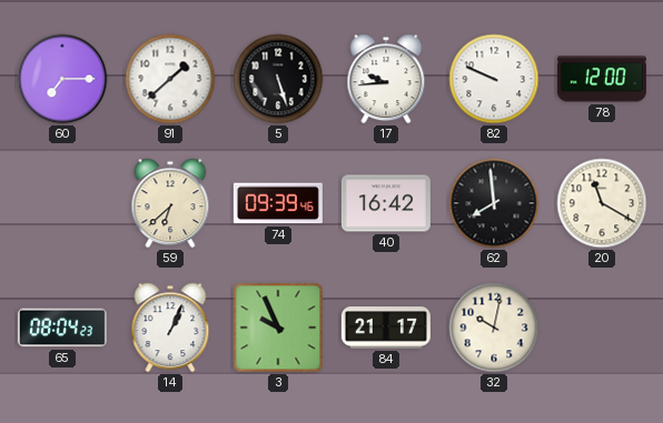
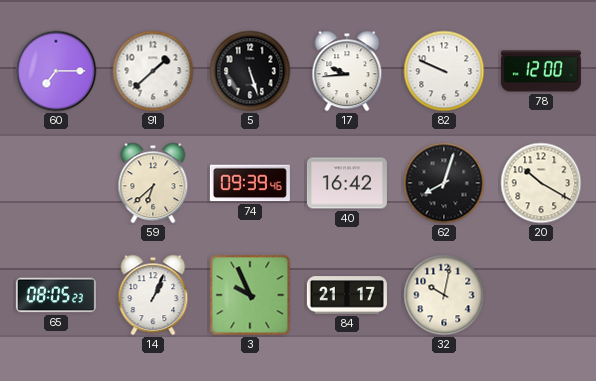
62: 7:59 -> 8:03
20: 11:20 -> 10:20
65: 08:04 -> 08:05
